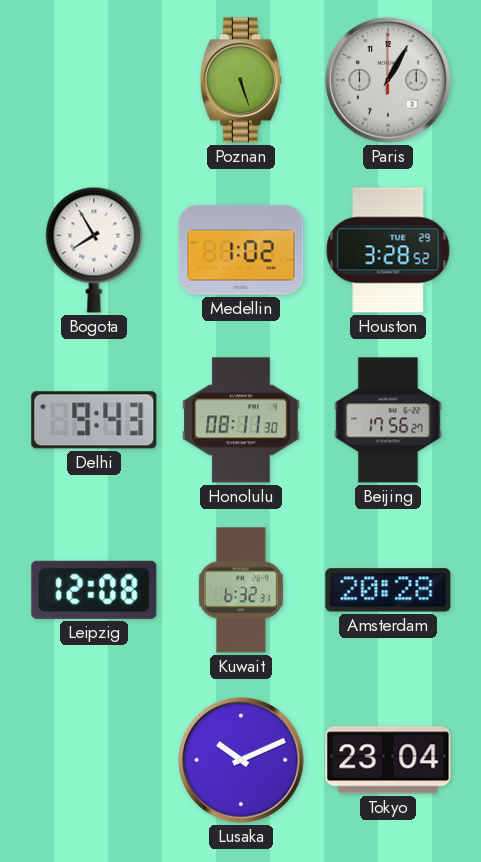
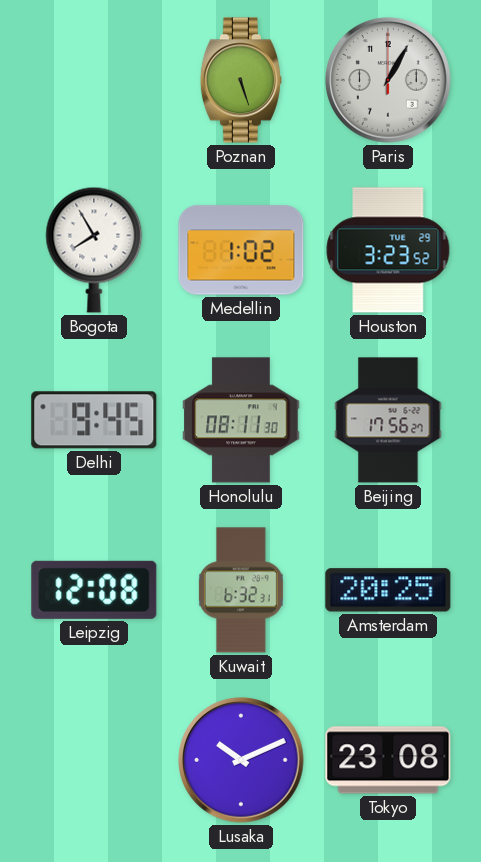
Houston: 3:28 -> 3:23
Delhi: 9:43 -> 9:45
Amsterdam: 20:28 -> 20:25
Tokyo: 23:04 -> 23:08
